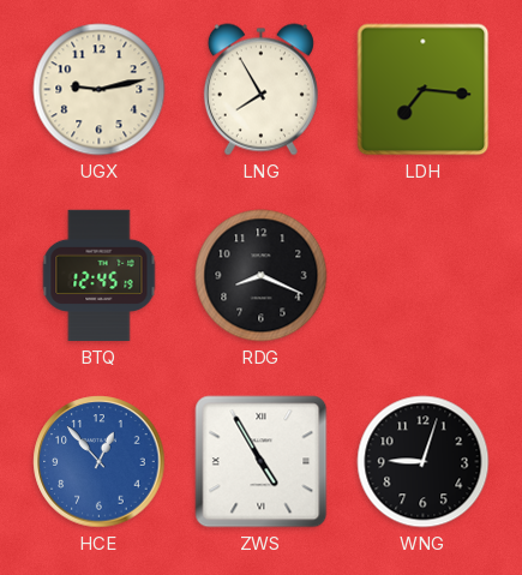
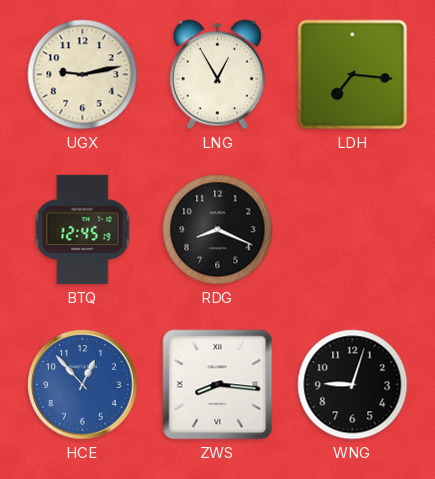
LNG: 7:55 -> 12:55
ZWS: 4:55 -> 8:16
